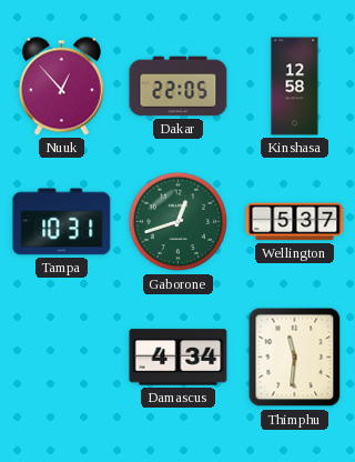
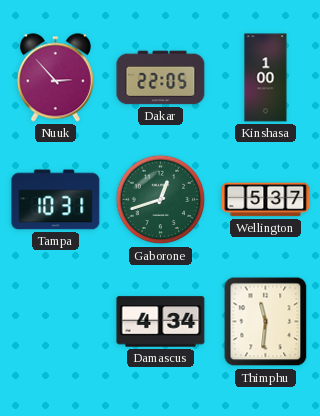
Nuuk: 12:53 -> 2:53
Kinshasa: 12:58 -> 1:00
